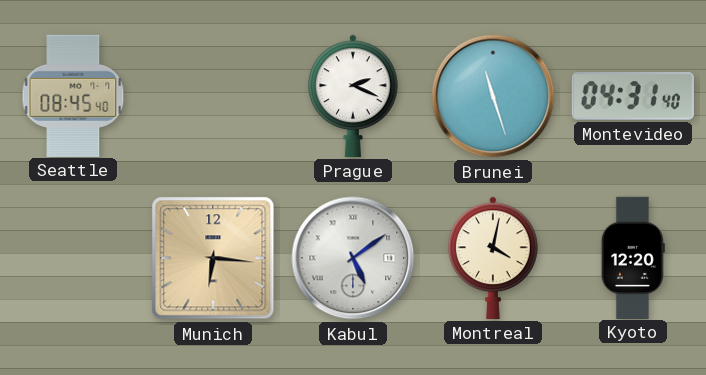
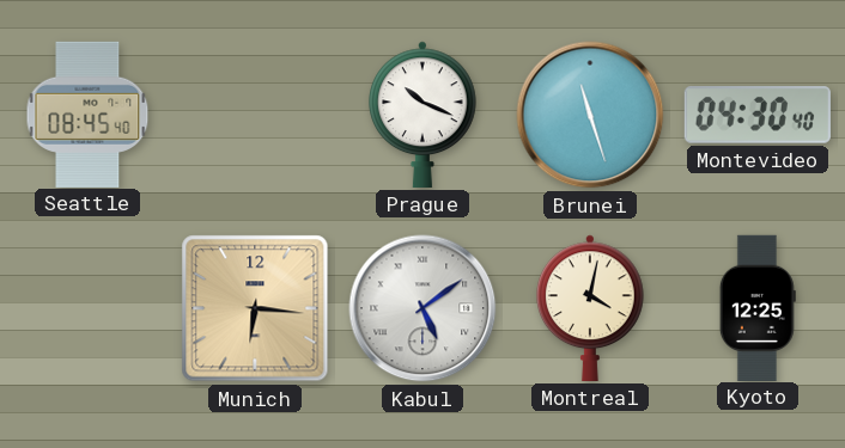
Prague: 2:19 -> 10:19
Montevideo: 04:31 -> 04:30
Kyoto: 12:20 -> 12:25
